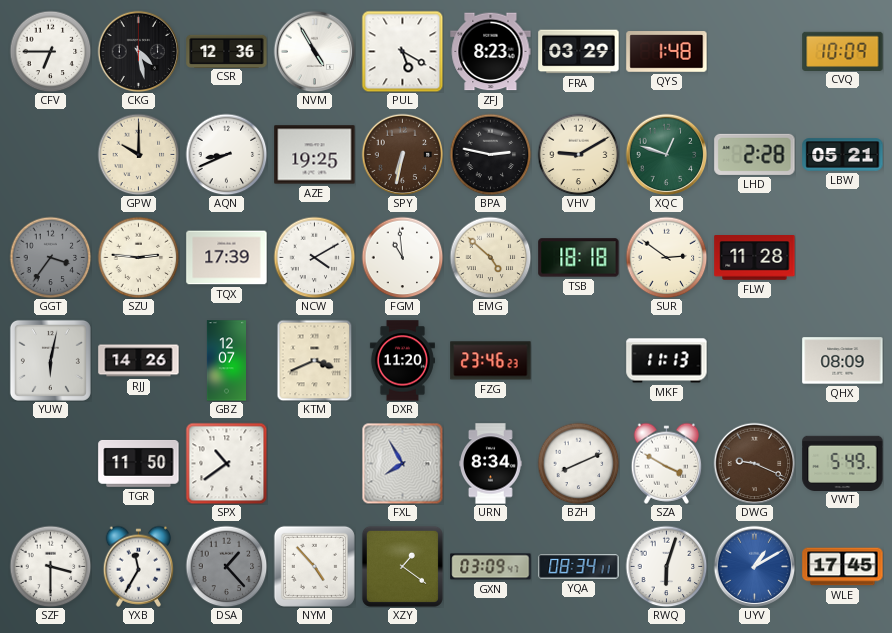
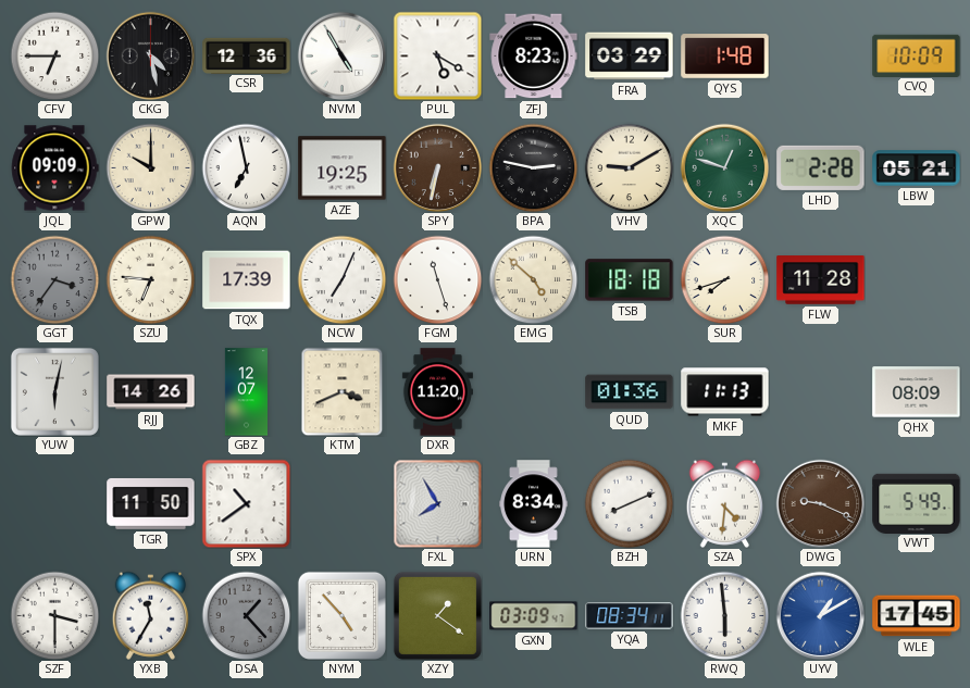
JQL: none -> 09:09
AQN: 8:41 -> 6:58
SZU: 2:46 -> 6:46
NCW: 4:10 -> 7:04
FGM: 10:59 -> 11:27
SUR: 2:51 -> 7:42
FZG: 23:46 -> none
QUD: none -> 01:36
SZA: 3:50 -> 4:31
RWQ: 6:03 -> 5:59
